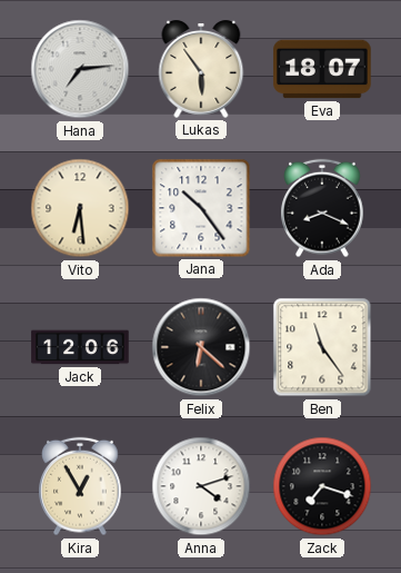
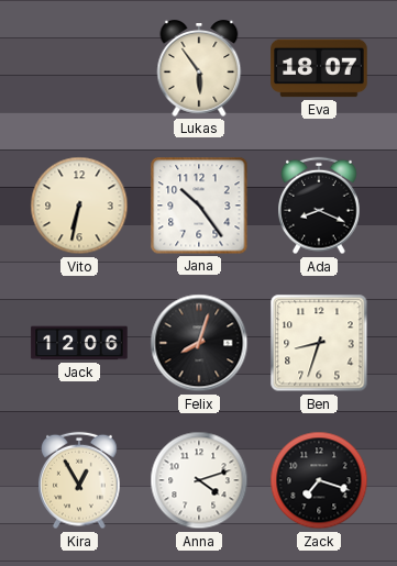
Hana: 7:14 -> none
Vito: 6:29 -> 6:32
Felix: 6:22 -> 8:03
Ben: 11:24 -> 8:33
